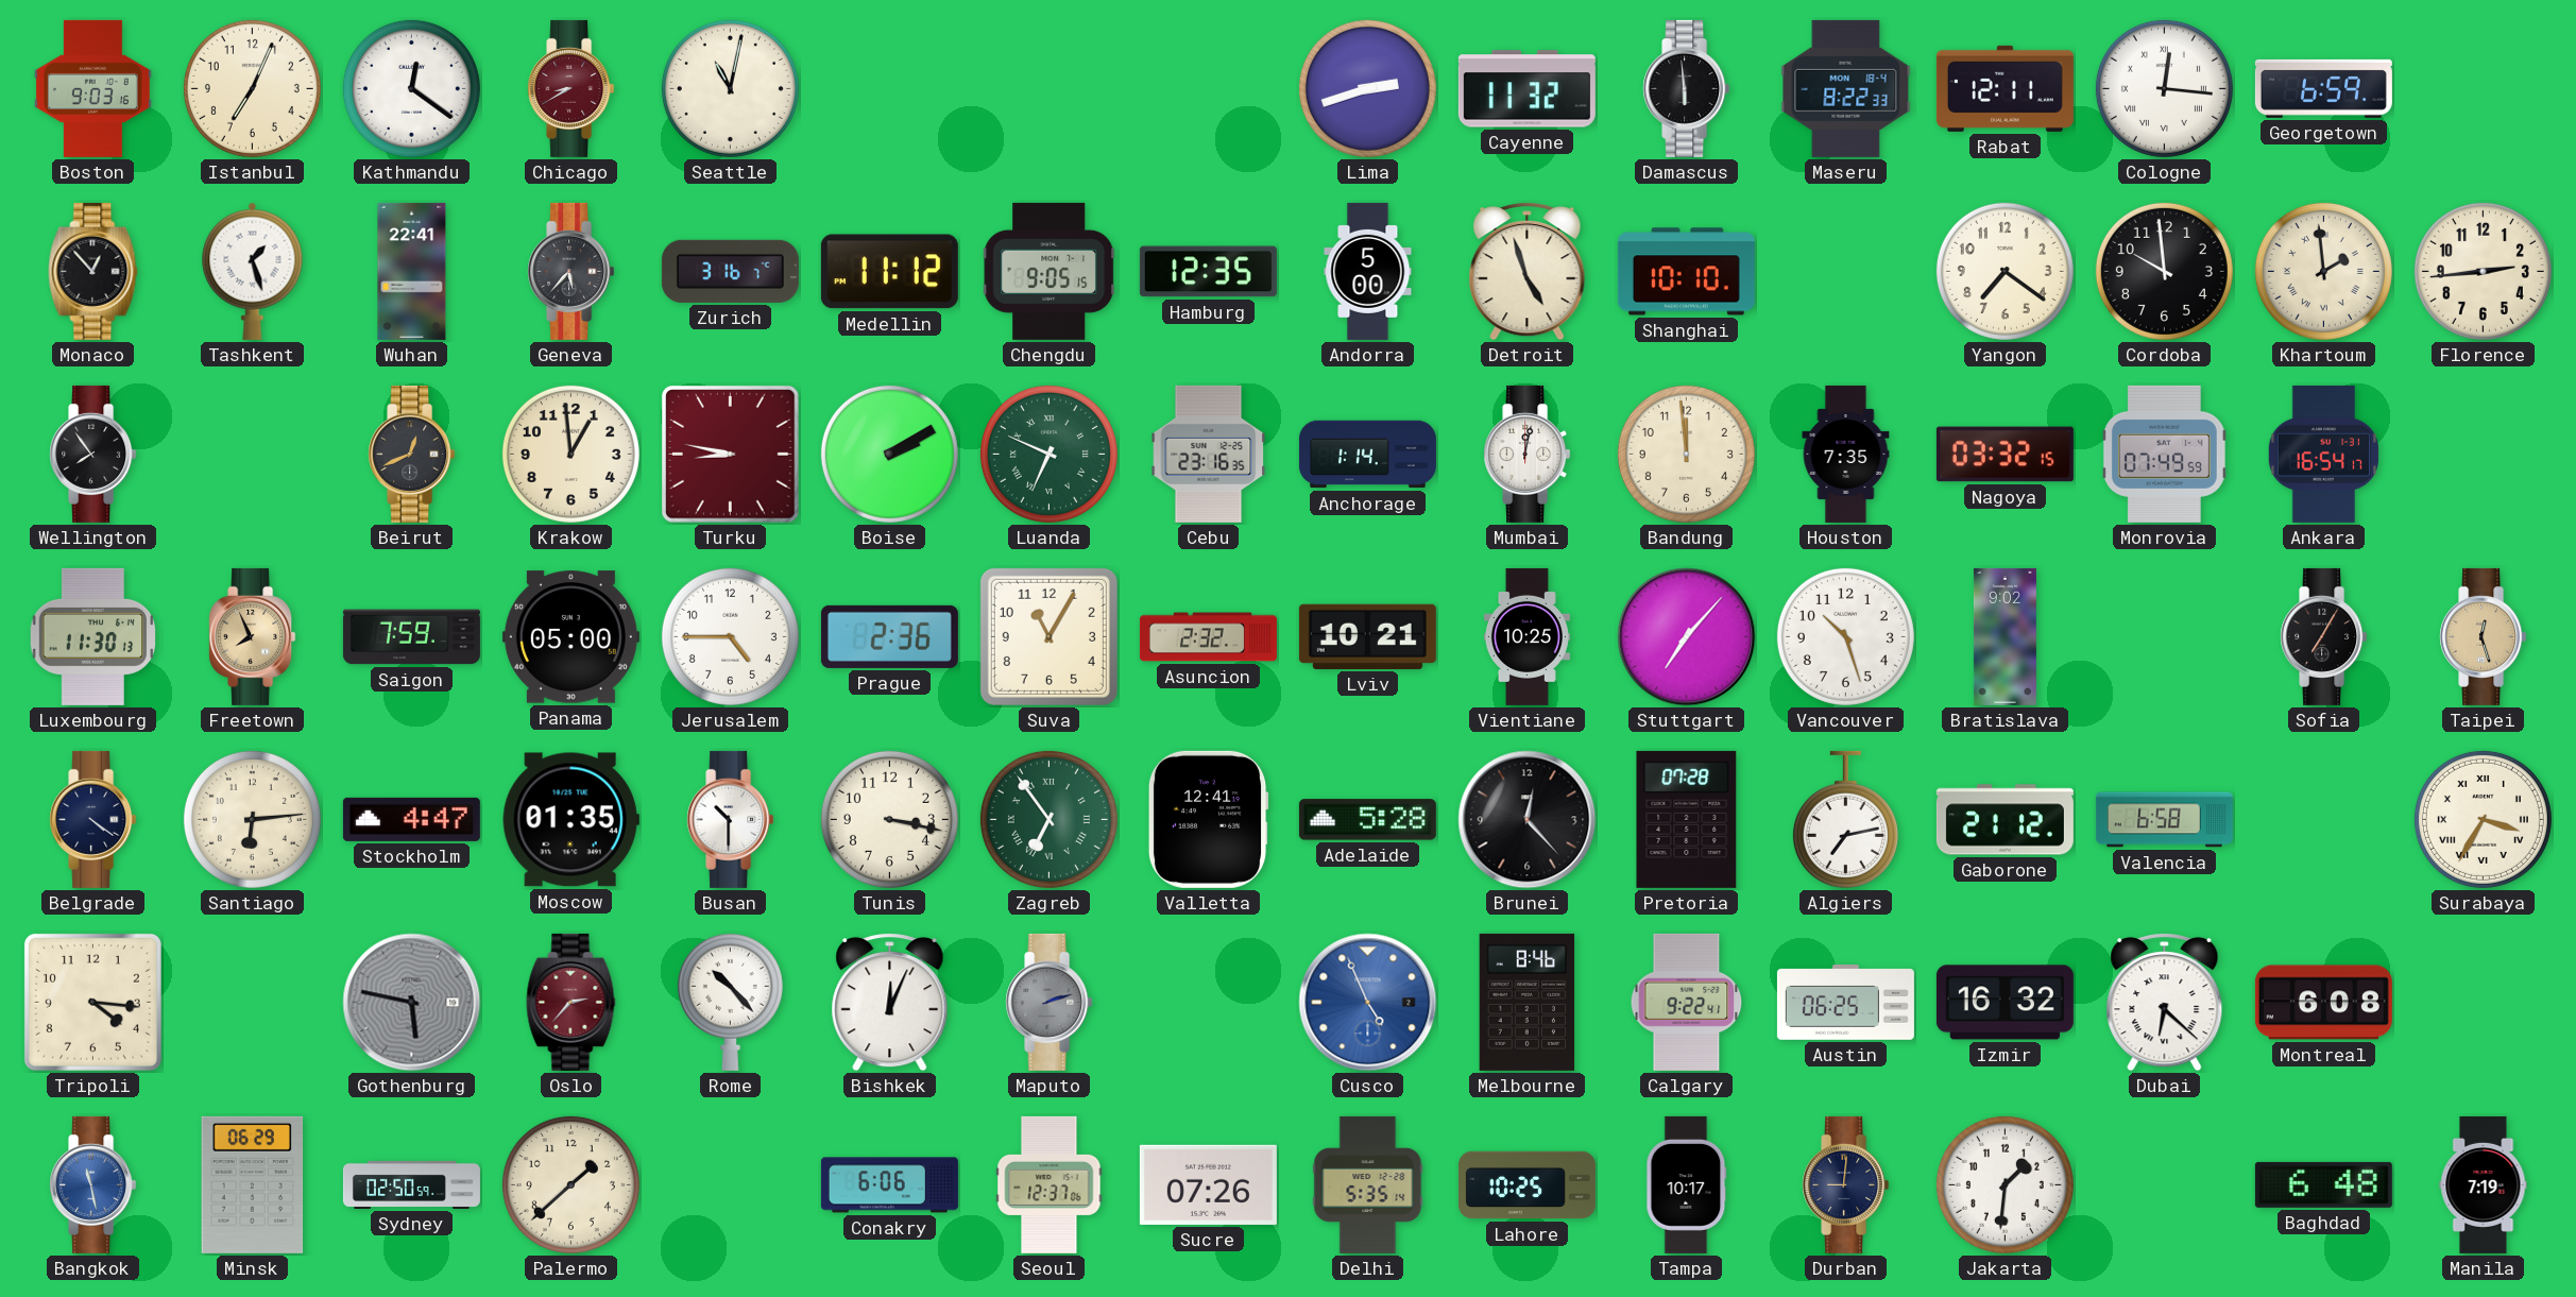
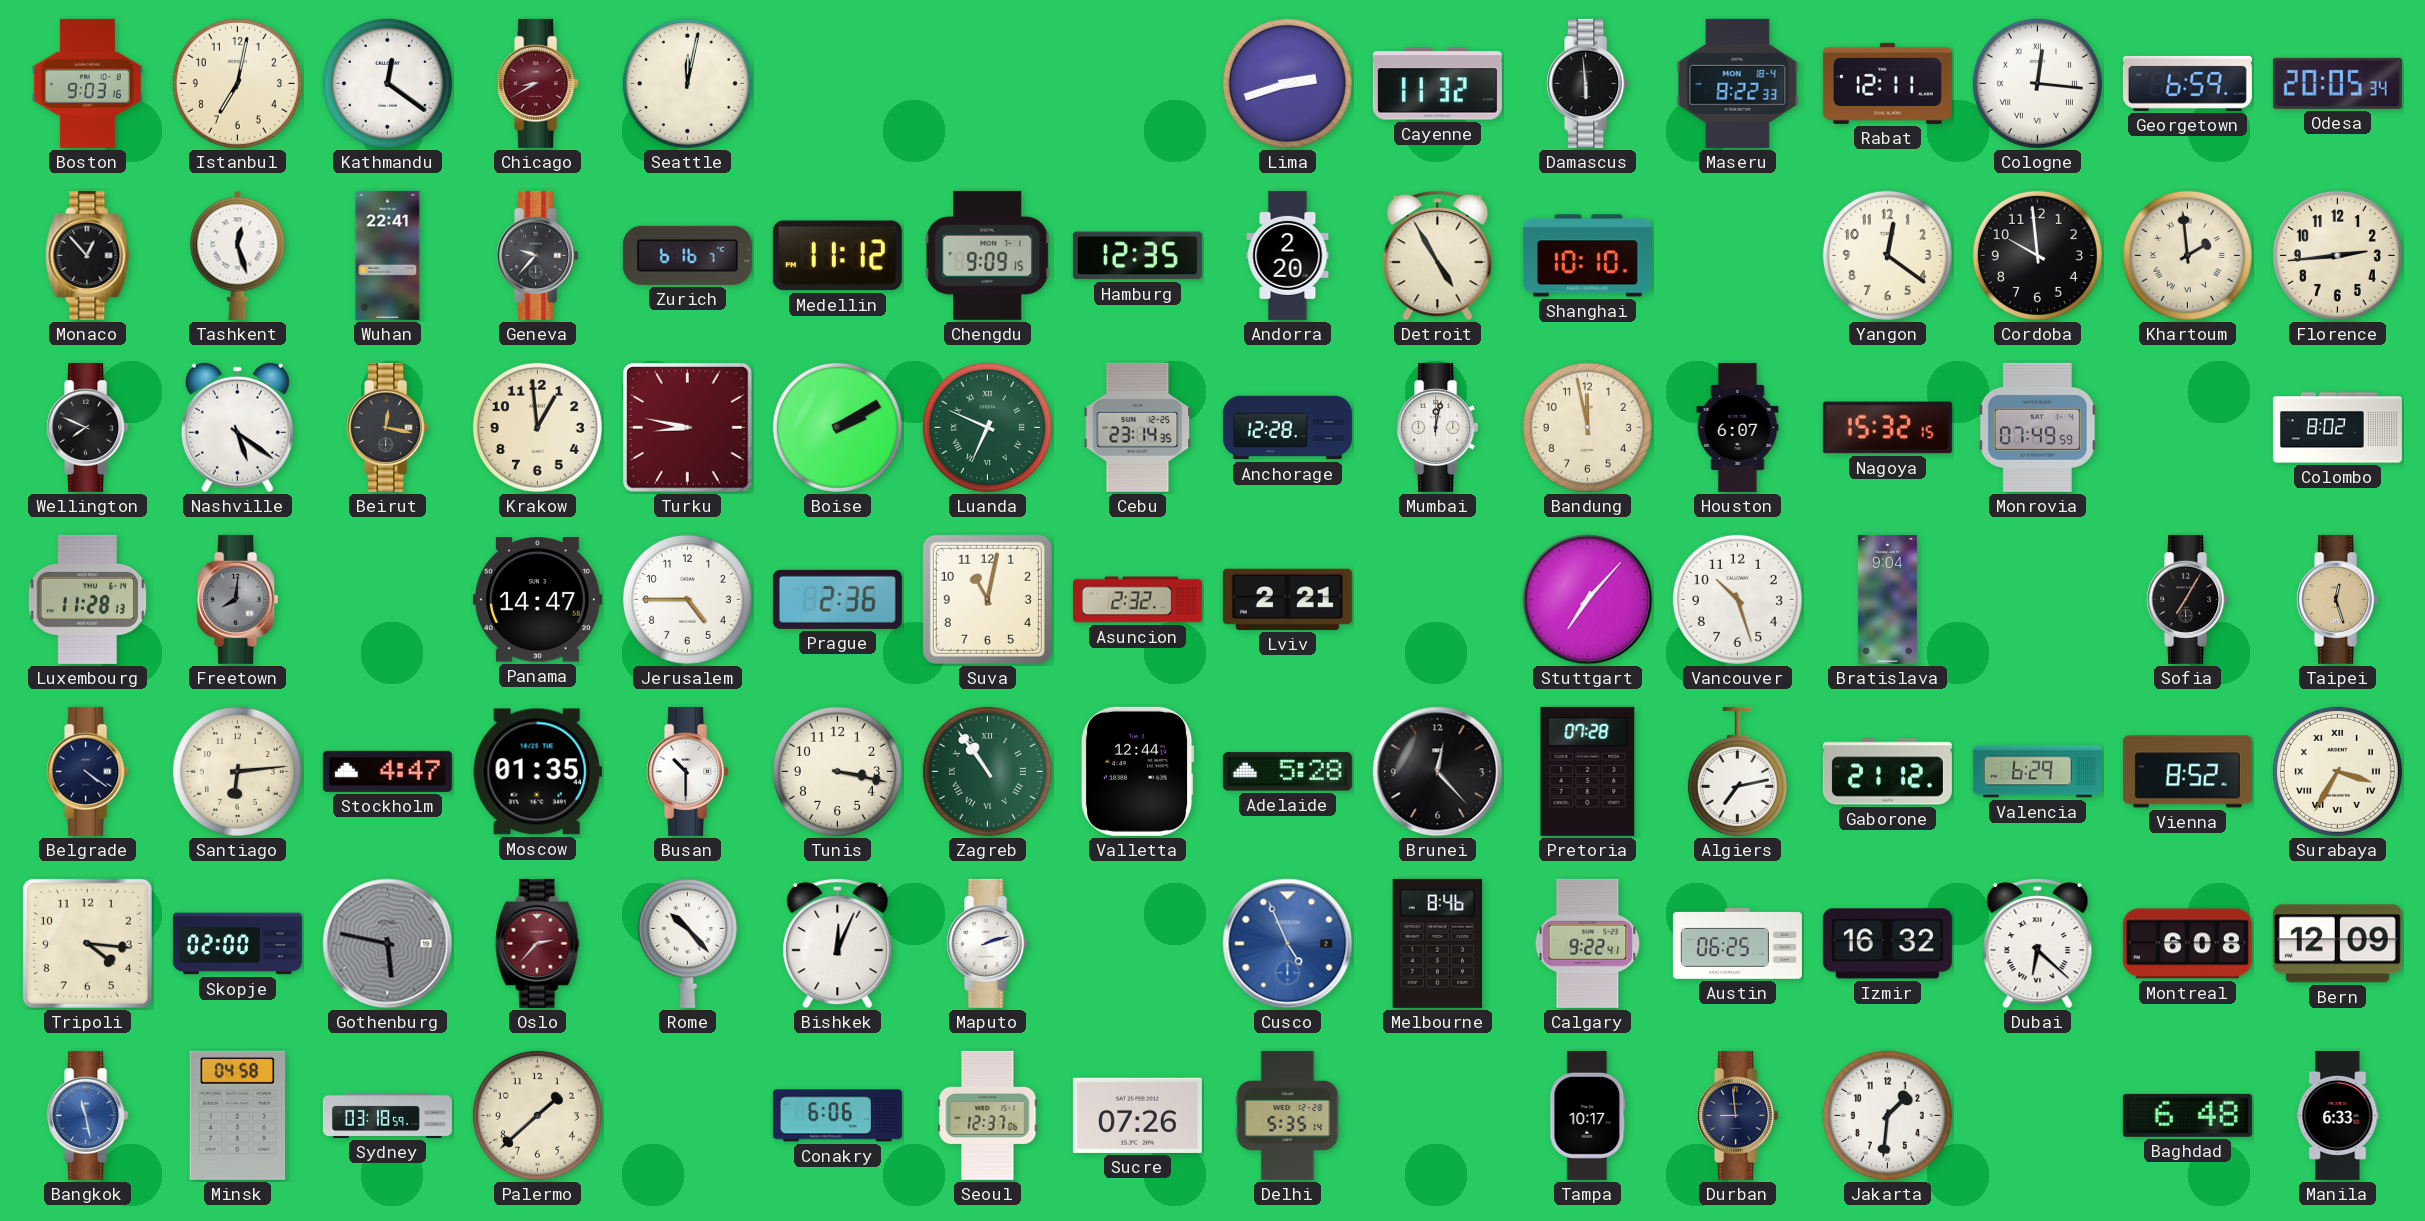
Istanbul: 7:04 -> 7:02
Seattle: 11:02 -> 12:02
Odesa: none -> 20:05
Tashkent: 1:27 -> 12:27
Geneva: 5:37 -> 9:37
Zurich: 3:16 -> 6:16
Chengdu: 9:05 -> 9:09
Andorra: 5:00 -> 2:20
Detroit: 4:57 -> 4:55
Yangon: 7:21 -> 12:21
Wellington: 7:54 -> 7:49
Nashville: none -> 5:21
Beirut: 12:41 -> 12:17
Cebu: 23:16 -> 23:14
Anchorage: 1:14 -> 12:28
Bandung: 11:59 -> 11:58
Houston: 7:35 -> 6:07
Nagoya: 03:32 -> 15:32
Ankara: 16:54 -> none
Colombo: none -> 8:02
Luxembourg: 11:30 -> 11:28
Freetown: 7:56 -> 8:01
Freetown dial: champagne -> grey
Saigon: 7:59 -> none
Panama: 05:00 -> 14:47
Suva: 11:05 -> 11:02
Lviv: 10:21 -> 2:21
Vientiane: 10:25 -> none
Bratislava: 9:02 -> 9:04
Zagreb: 6:54 -> 10:54
Valletta: 12:41 -> 12:44
Valencia: 6:58 -> 6:29
Vienna: none -> 8:52
Skopje: none -> 02:00
Maputo dial: grey -> white
Bern: none -> 12:09
Minsk: 06:29 -> 04:58
Sydney: 02:50 -> 03:18
Lahore: 10:25 -> none
Durban: 9:01 -> 8:59
Manila: 7:19 -> 6:33
